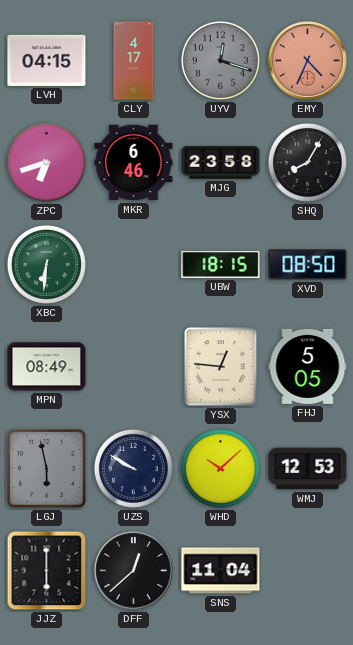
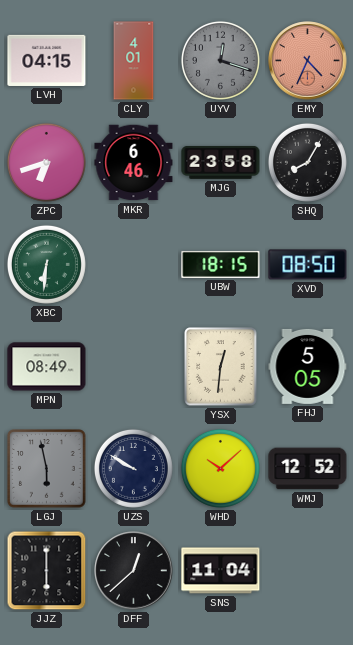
CLY: 4:17 -> 4:01
YSX: 12:46 -> 12:31
WMJ: 12:53 -> 12:52
